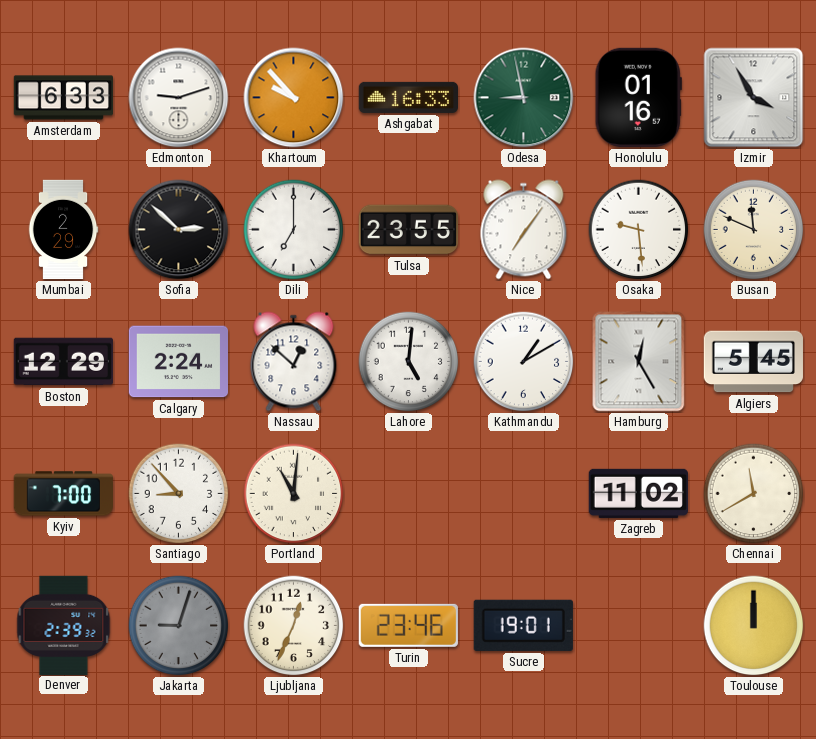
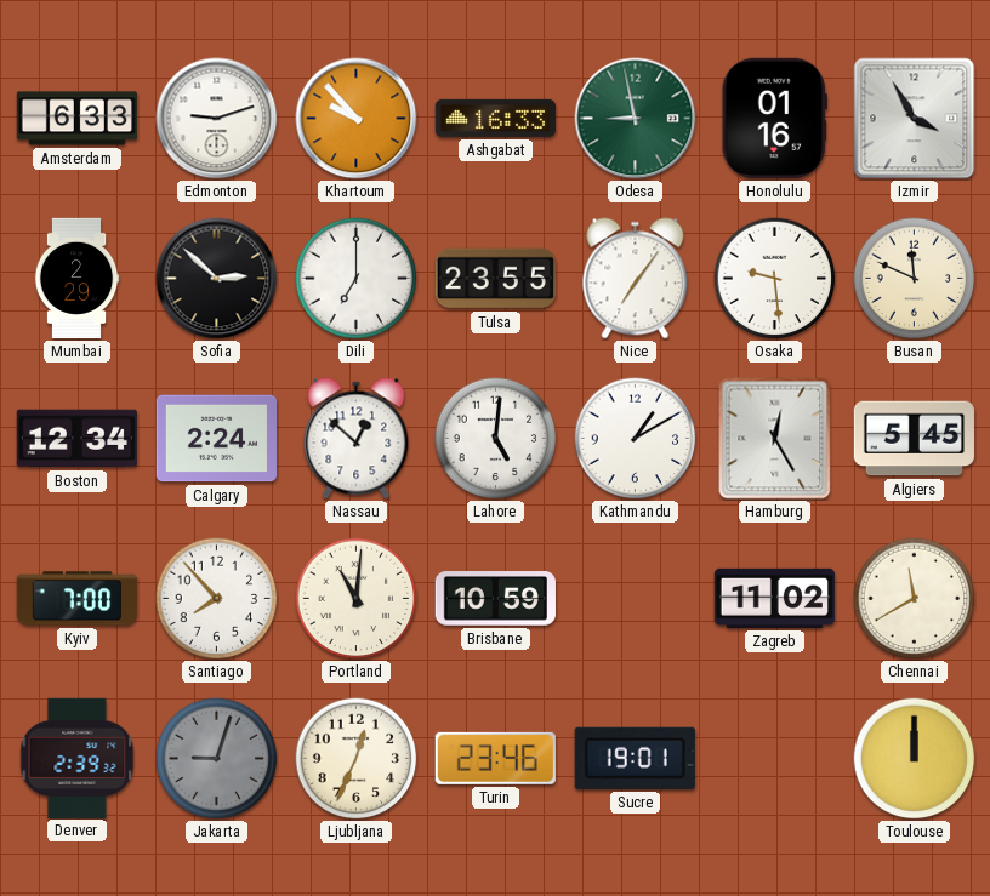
Boston: 12:29 -> 12:34
Santiago: 8:53 -> 7:53
Brisbane: none -> 10:59
